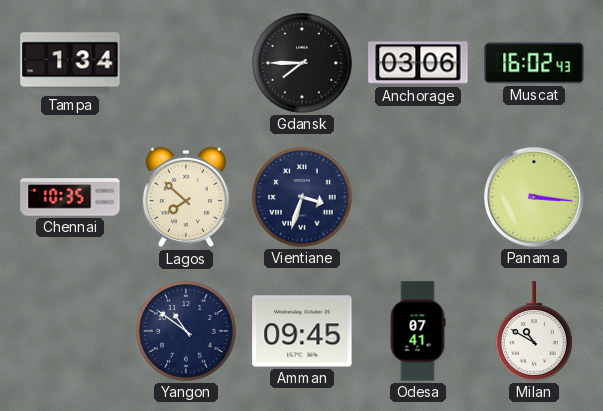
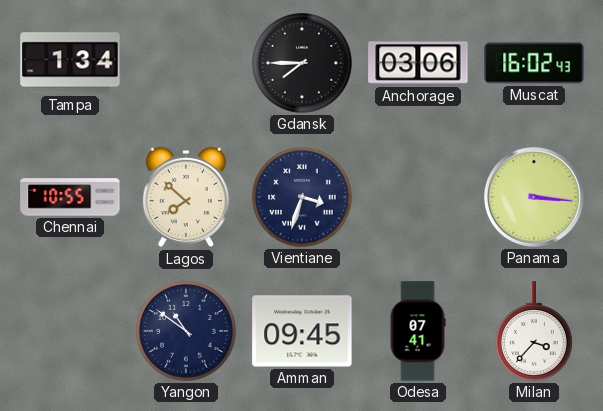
Chennai: 10:35 -> 10:55
Milan: 10:50 -> 3:37
